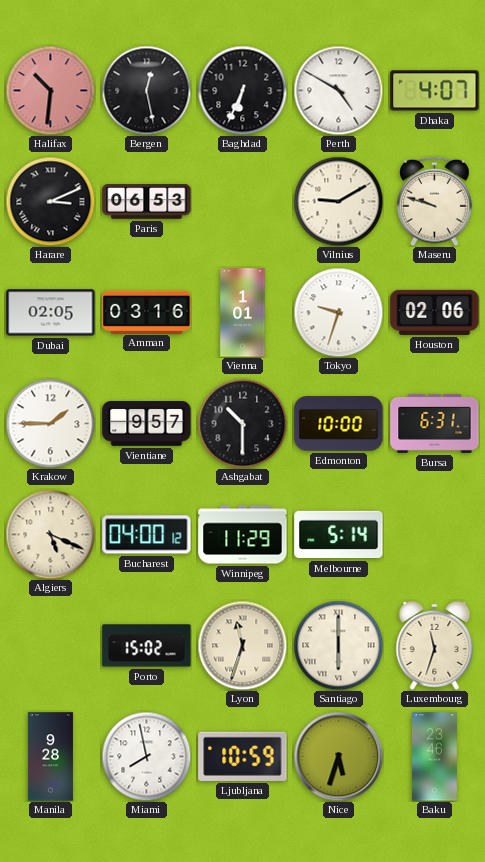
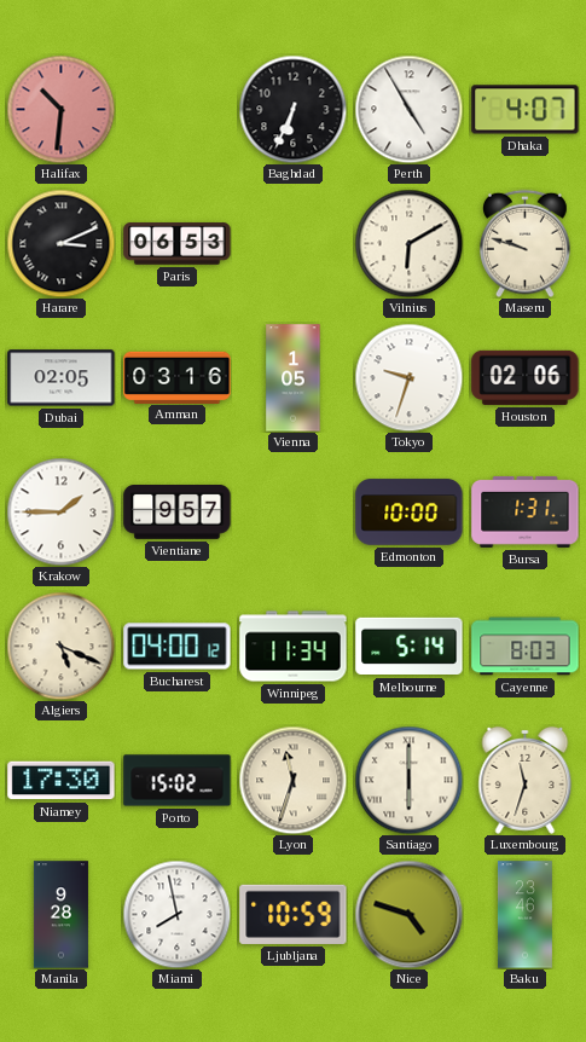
Bergen: 12:28 -> none
Perth: 4:50 -> 4:55
Vilnius: 9:10 -> 6:10
Vienna: 1:01 -> 1:05
Ashgabat: 10:30 -> none
Bursa: 6:31 -> 1:31
Winnipeg: 11:29 -> 11:34
Cayenne: none -> 8:03
Niamey: none -> 17:30
Nice: 5:33 -> 4:48
